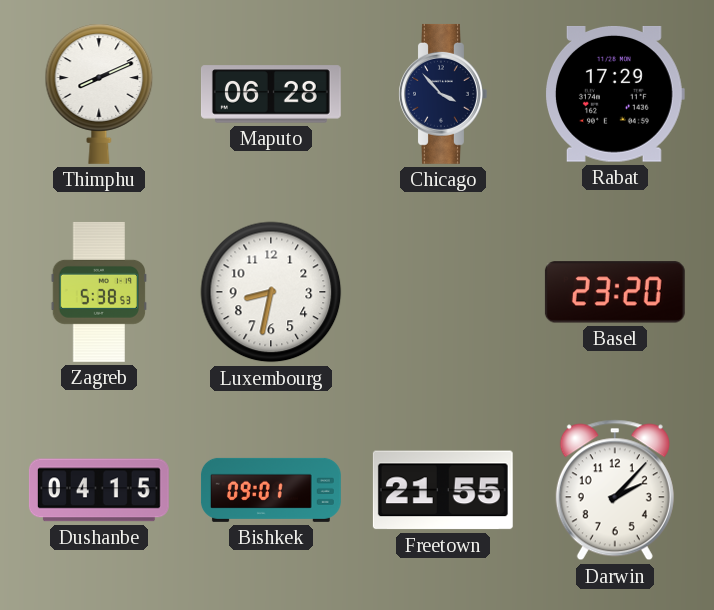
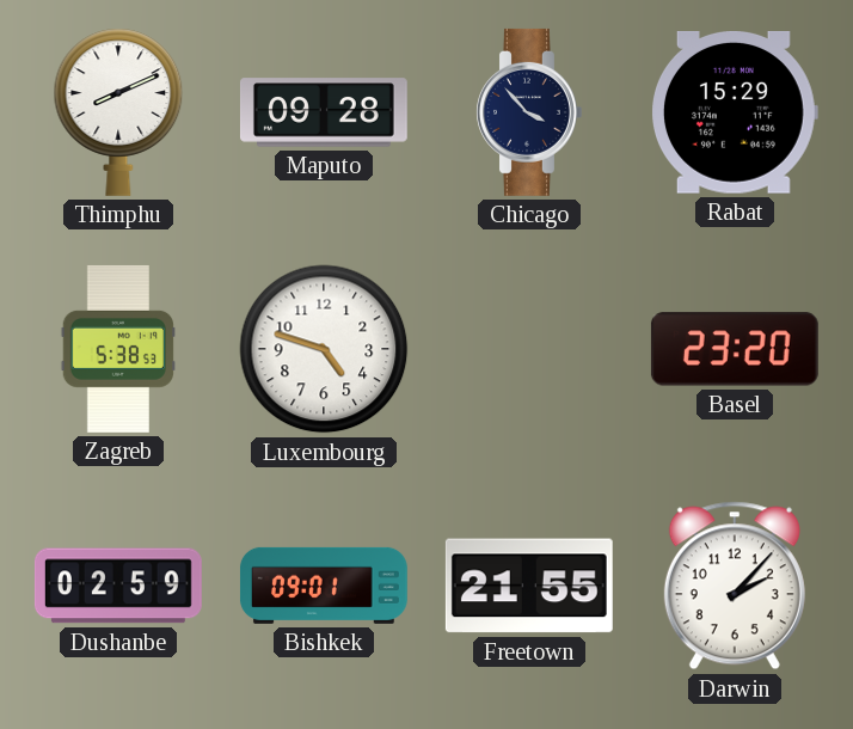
Maputo: 06:28 -> 09:28
Rabat: 17:29 -> 15:29
Luxembourg: 8:32 -> 4:48
Dushanbe: 04:15 -> 02:59
